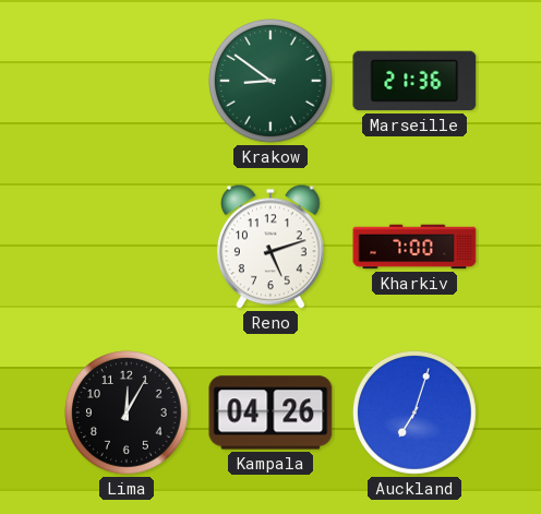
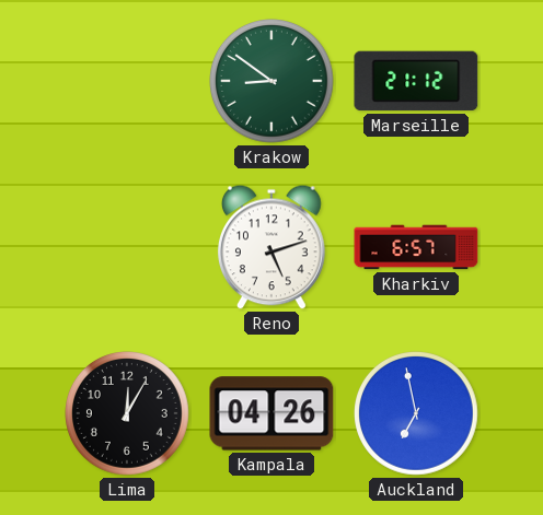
Marseille: 21:36 -> 21:12
Kharkiv: 7:00 -> 6:57
Auckland: 7:03 -> 6:58
